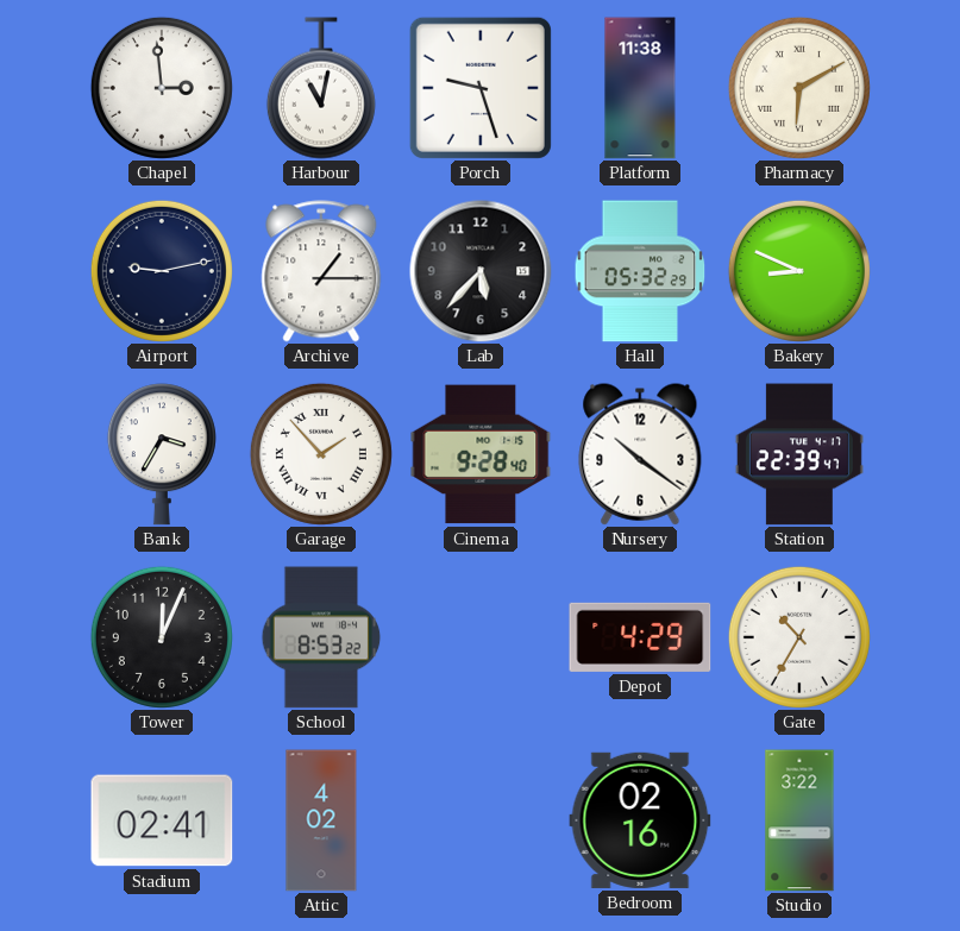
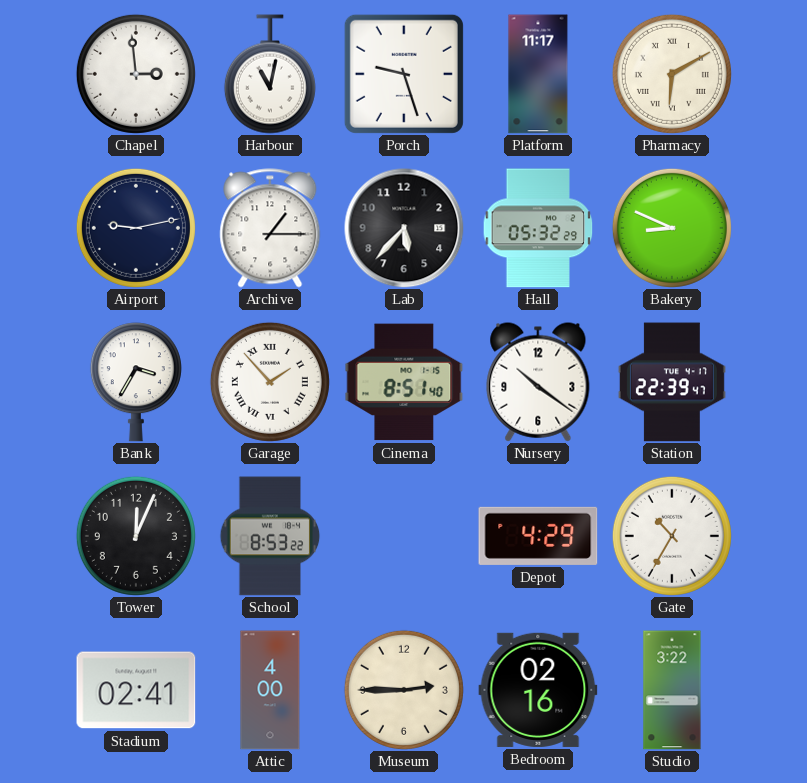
Platform: 11:38 -> 11:17
Cinema: 9:28 -> 8:51
Attic: 4:02 -> 4:00
Museum: none -> 2:45
